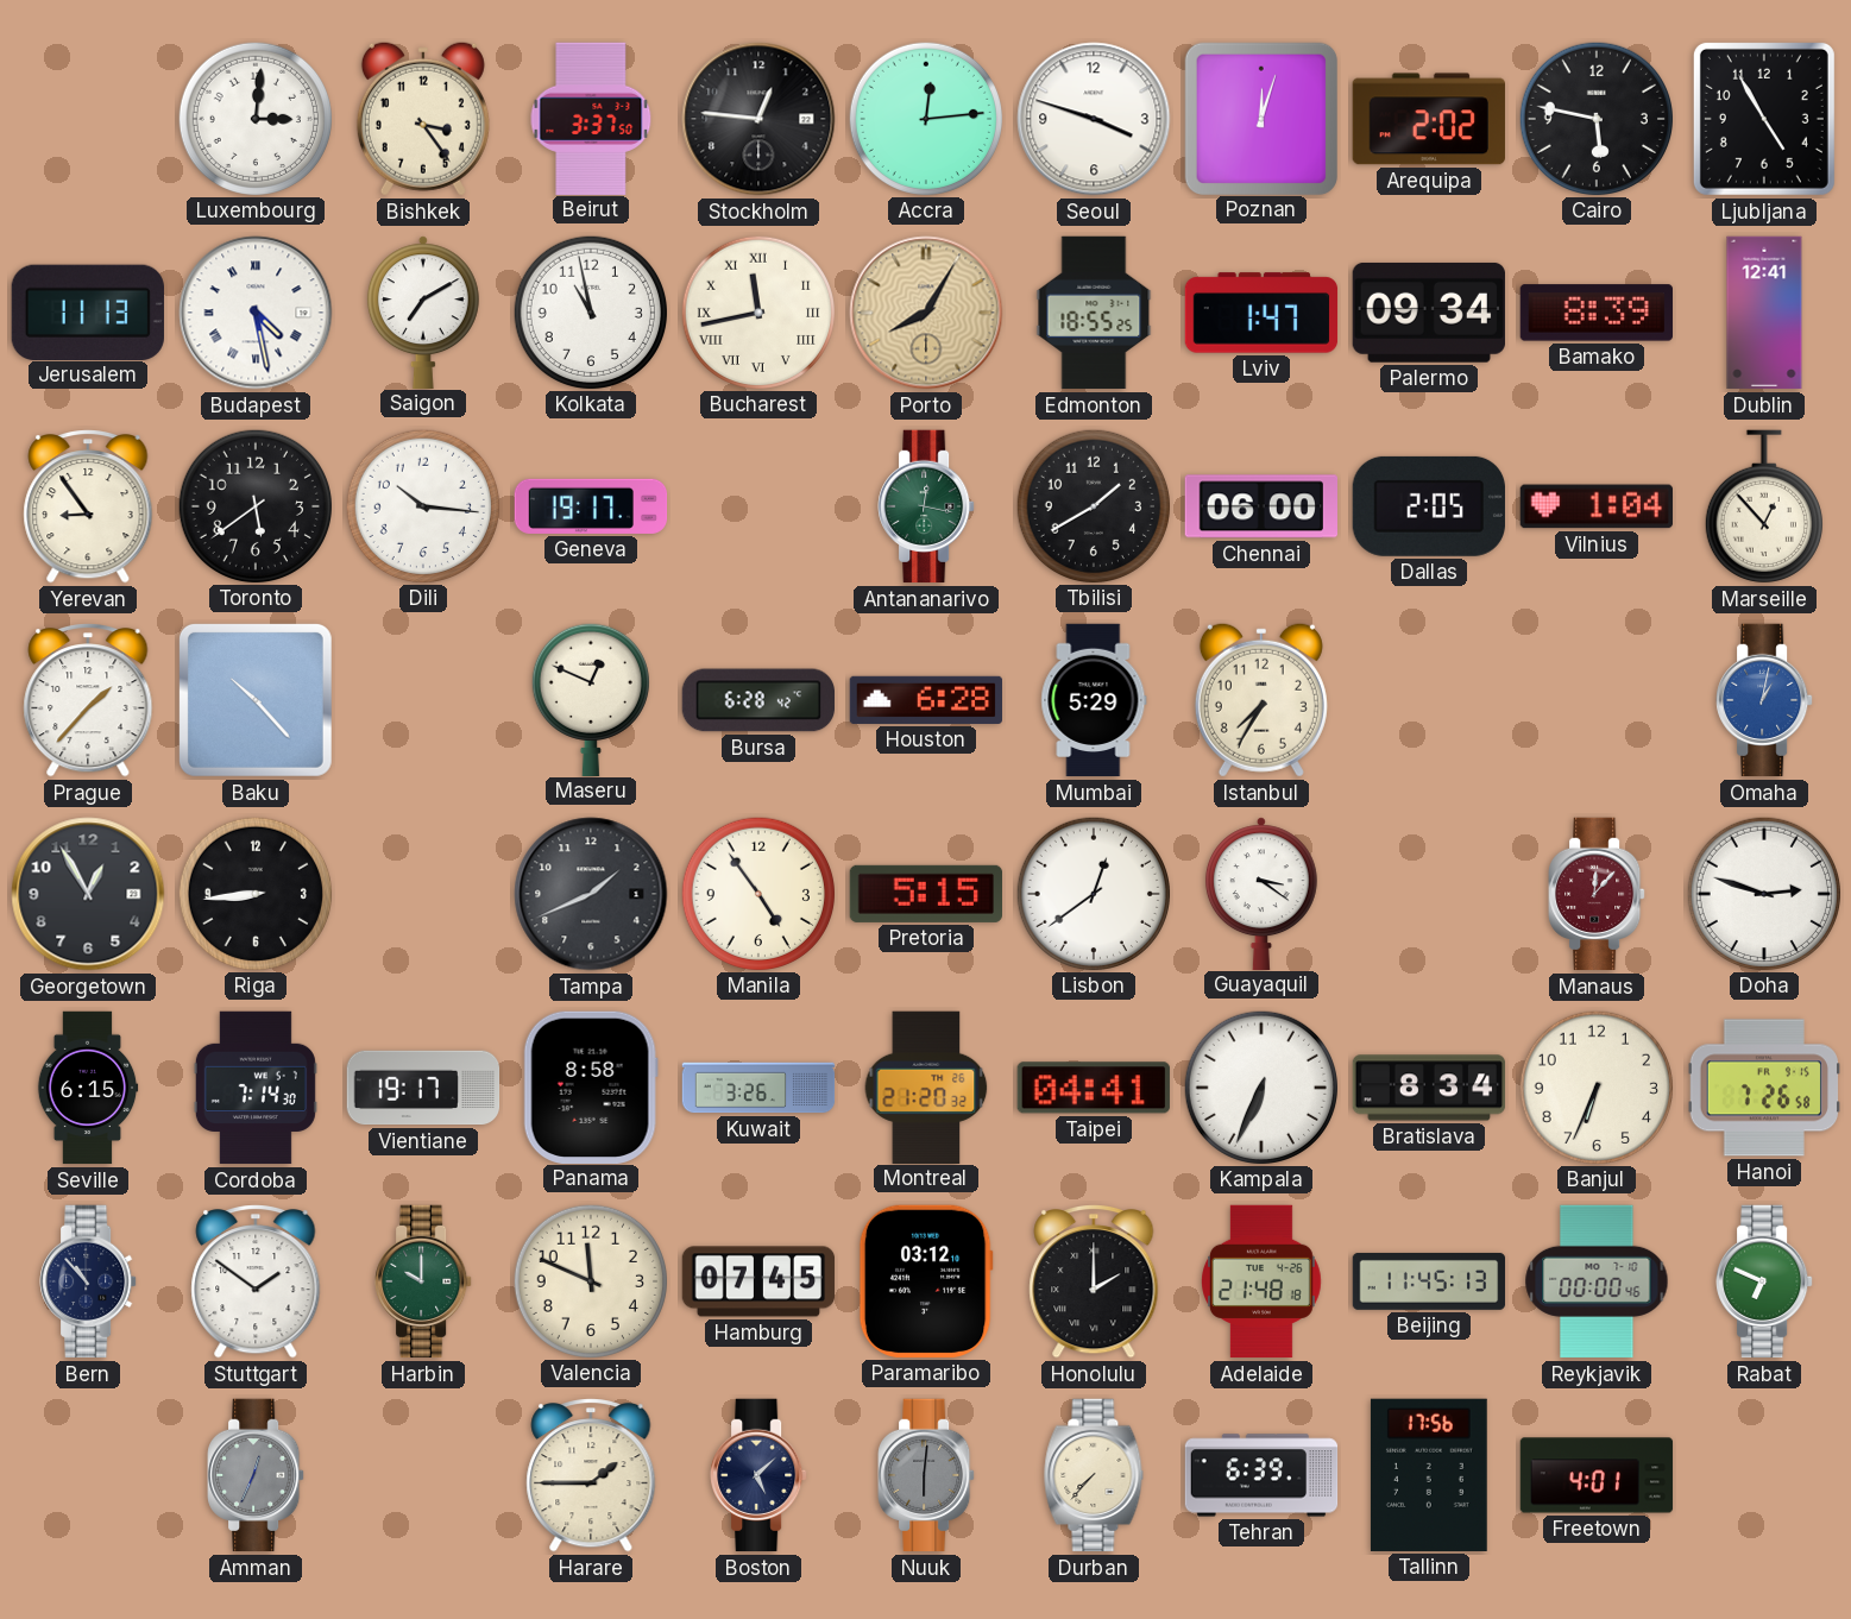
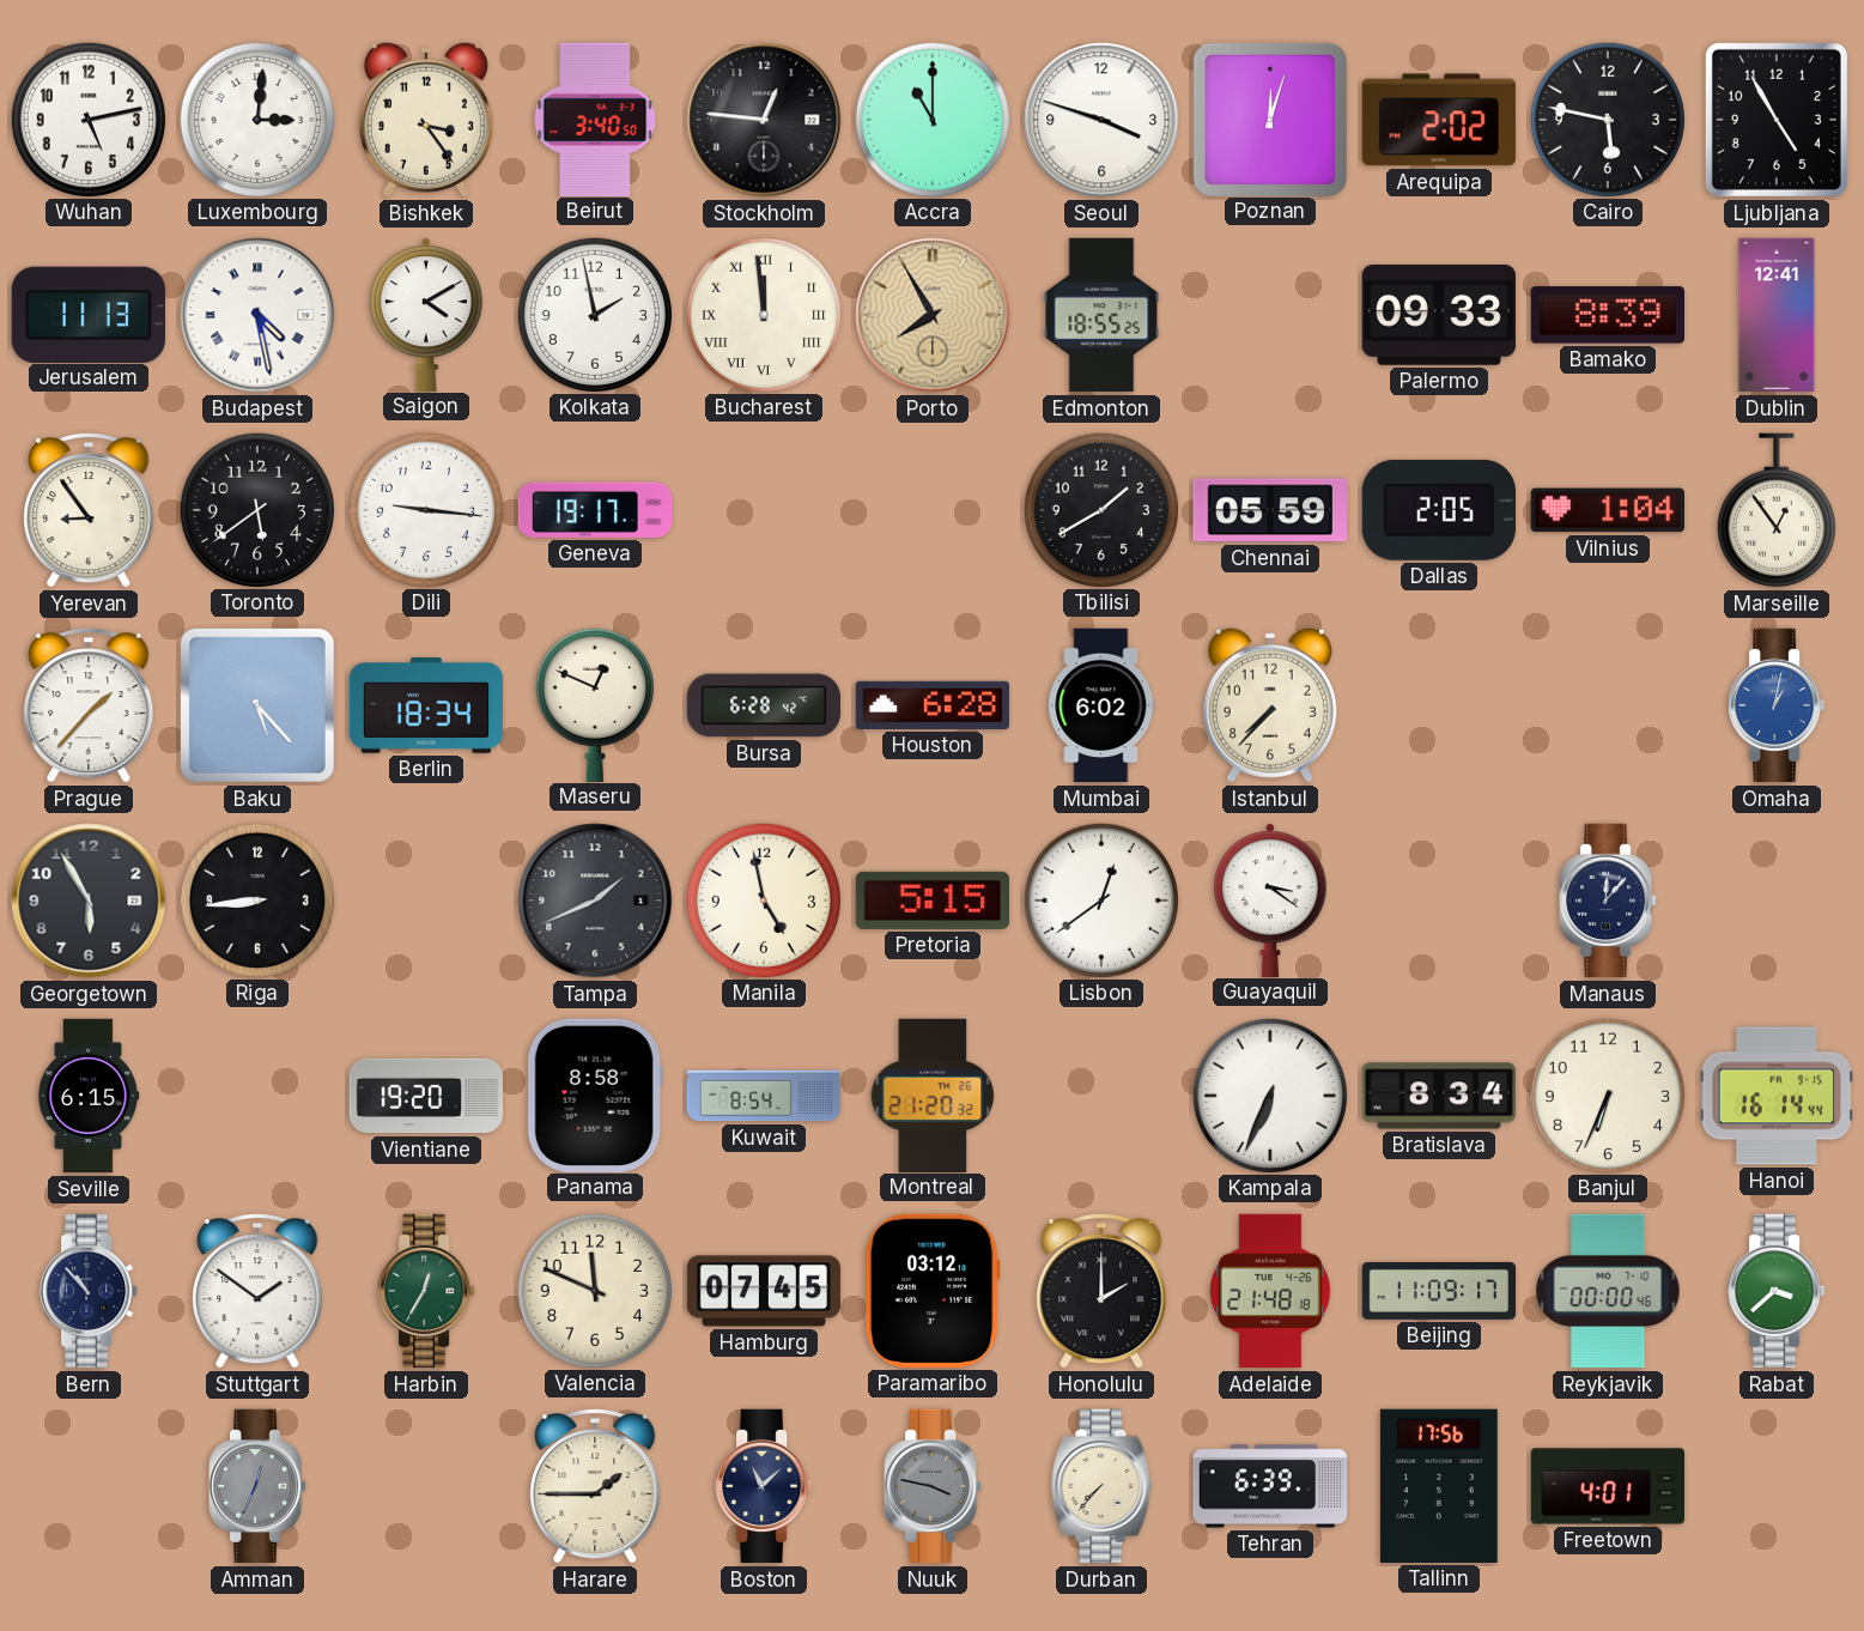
Wuhan: none -> 5:13
Beirut: 3:37 -> 3:40
Accra: 12:14 -> 11:00
Saigon: 7:10 -> 4:10
Kolkata: 10:58 -> 1:58
Bucharest: 11:43 -> 11:59
Porto: 8:05 -> 7:55
Lviv: 1:47 -> none
Palermo: 09:34 -> 09:33
Dili: 10:16 -> 9:16
Antananarivo: 12:17 -> none
Chennai: 06:00 -> 05:59
Marseille: 12:53 -> 12:54
Baku: 10:23 -> 5:23
Berlin: none -> 18:34
Mumbai: 5:29 -> 6:02
Istanbul: 7:35 -> 7:37
Georgetown: 12:55 -> 5:55
Manila: 4:54 -> 4:58
Manaus dial: burgundy -> navy
Doha: 2:48 -> none
Cordoba: 7:14 -> none
Vientiane: 19:17 -> 19:20
Kuwait: 3:26 -> 8:54
Taipei: 04:41 -> none
Hanoi: 7:26 -> 16:14
Harbin: 10:00 -> 12:35
Beijing: 11:45 -> 11:09
Rabat: 6:49 -> 3:38
Boston: 5:08 -> 11:08
Nuuk: 6:01 -> 3:47
